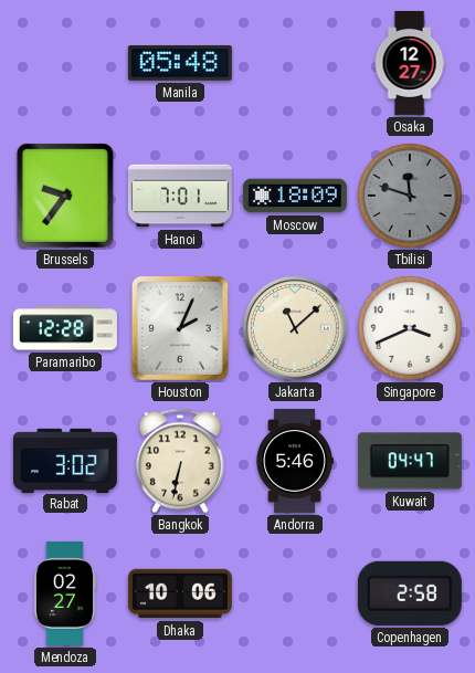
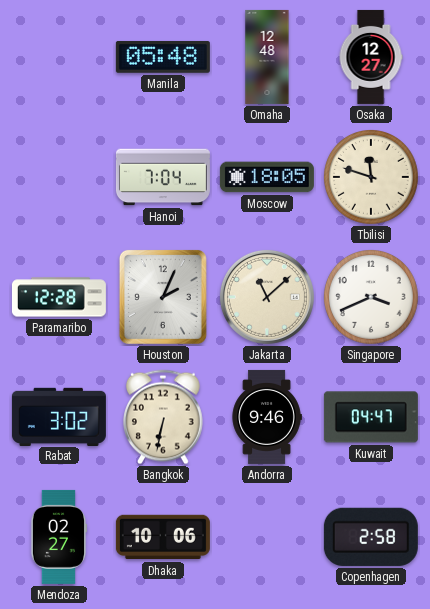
Omaha: none -> 12:48
Brussels: 9:36 -> none
Hanoi: 7:01 -> 7:04
Moscow: 18:09 -> 18:05
Tbilisi dial: grey -> cream
Andorra: 5:46 -> 9:46
